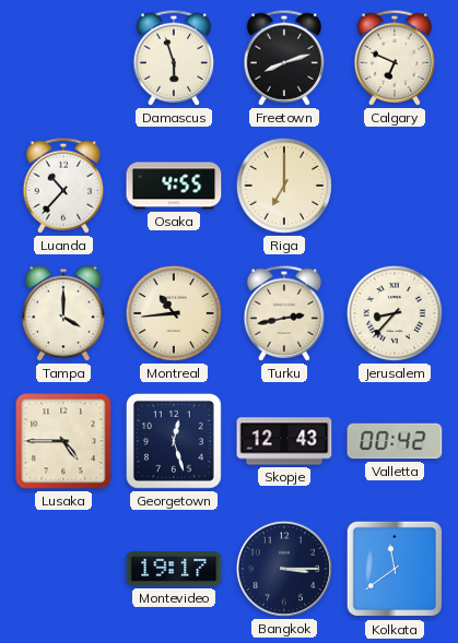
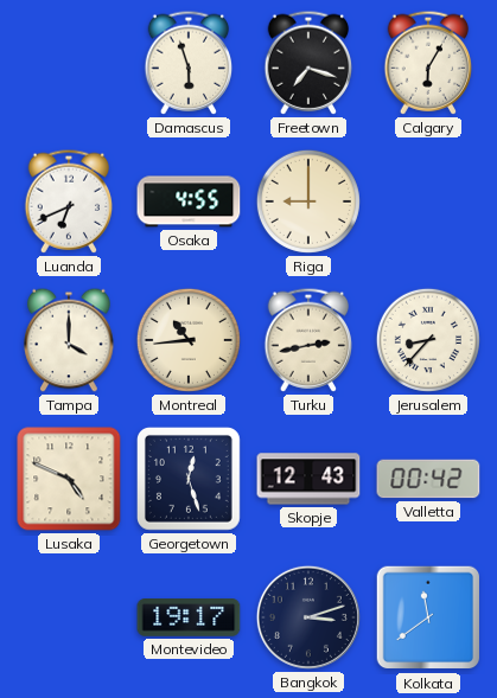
Freetown: 8:12 -> 7:18
Calgary: 6:49 -> 6:05
Luanda: 10:37 -> 6:41
Riga: 7:00 -> 9:00
Lusaka: 4:45 -> 4:49
Bangkok: 3:15 -> 3:12
